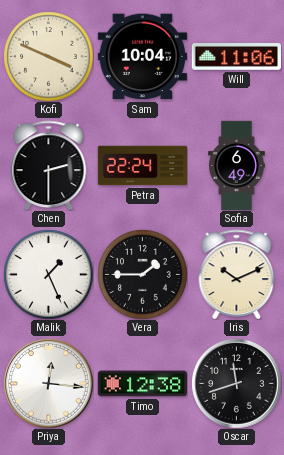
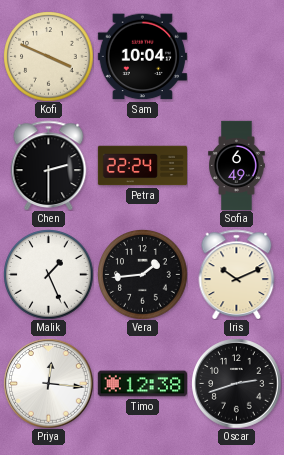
Will: 11:06 -> none
Vera: 1:45 -> 1:44
Oscar: 11:42 -> 2:42
